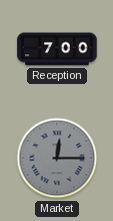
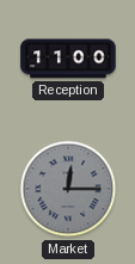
Reception: 7:00 -> 11:00
